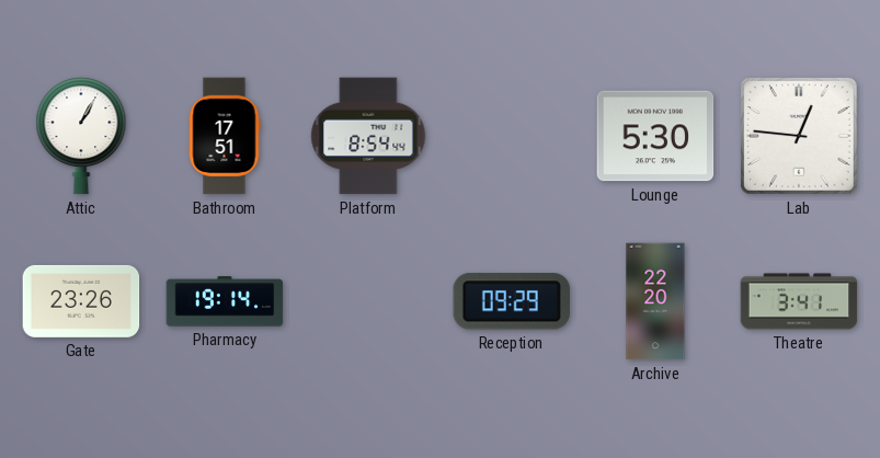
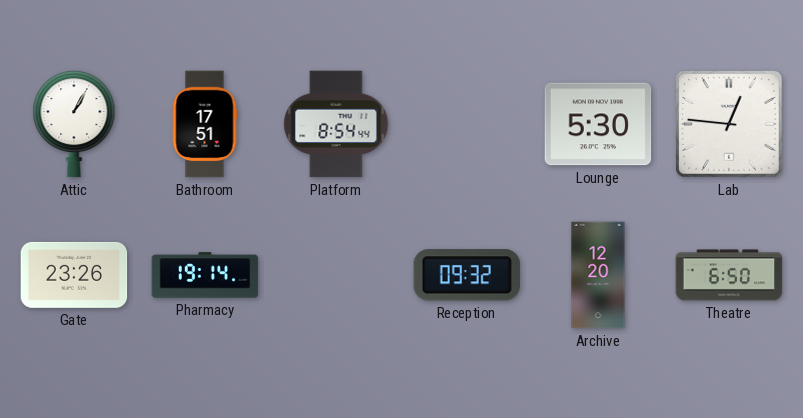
Reception: 09:29 -> 09:32
Archive: 22:20 -> 12:20
Theatre: 3:41 -> 6:50
